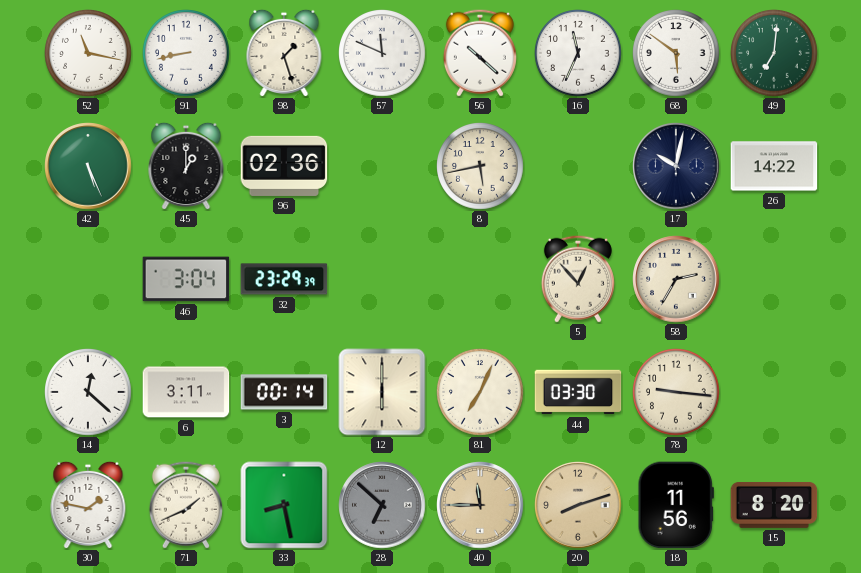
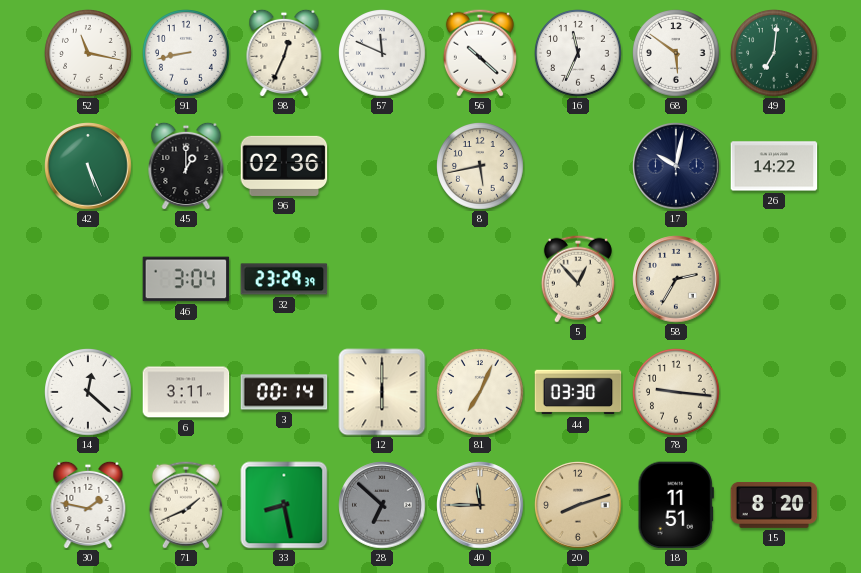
98: 1:27 -> 12:34
18: 11:56 -> 11:51
